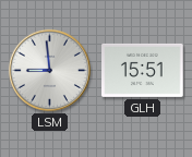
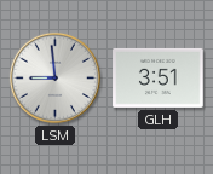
GLH: 15:51 -> 3:51
